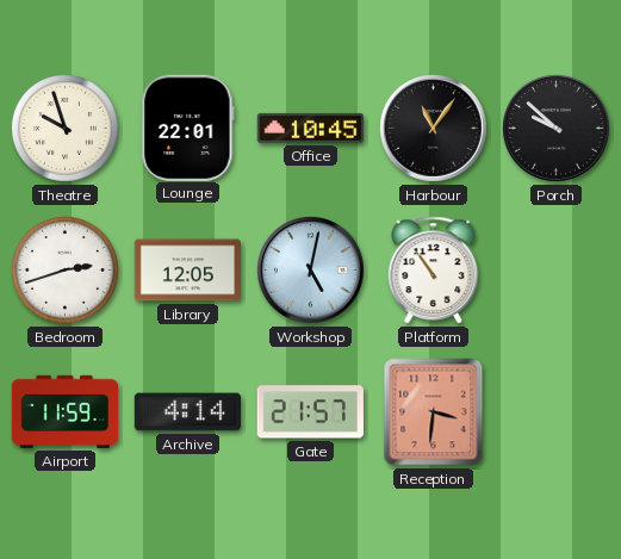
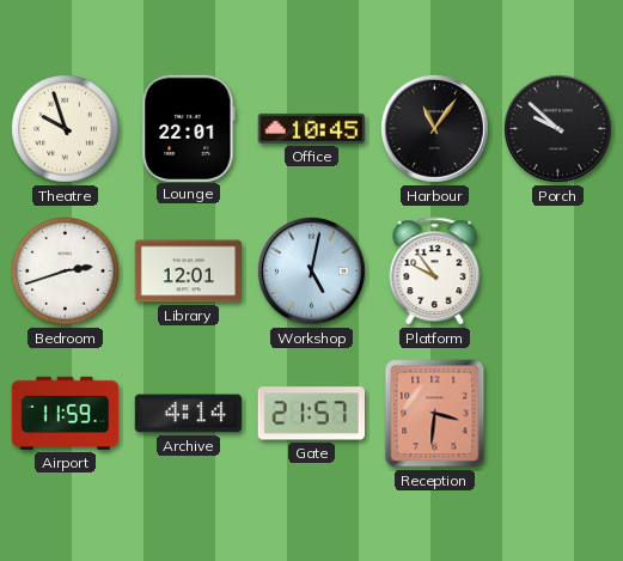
Library: 12:05 -> 12:01
Platform: 10:54 -> 9:54
